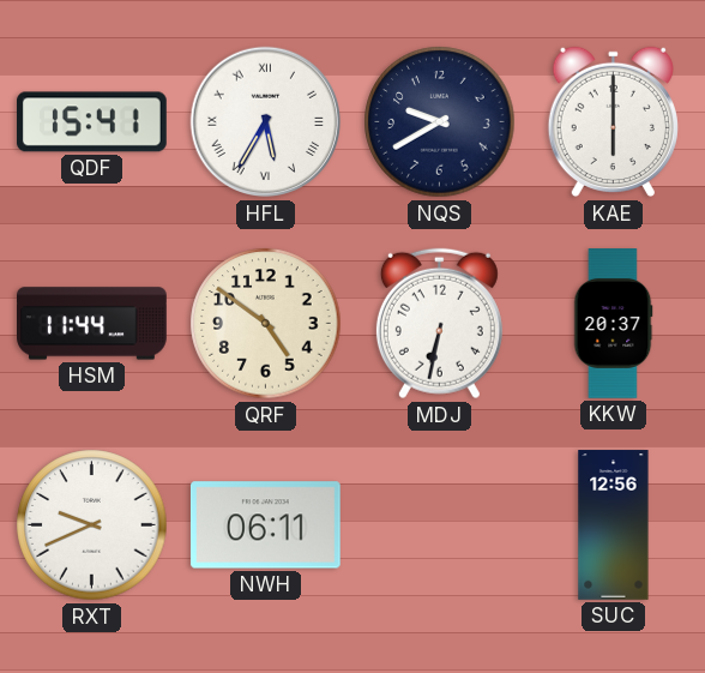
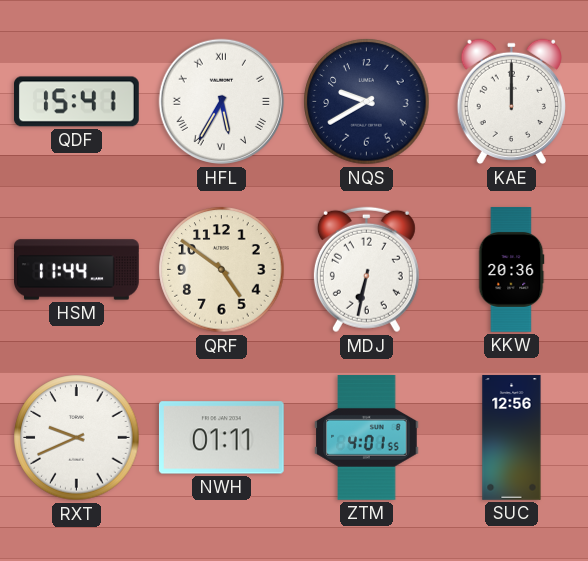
KAE: 6:00 -> 12:00
KKW: 20:37 -> 20:36
NWH: 06:11 -> 01:11
ZTM: none -> 4:01
